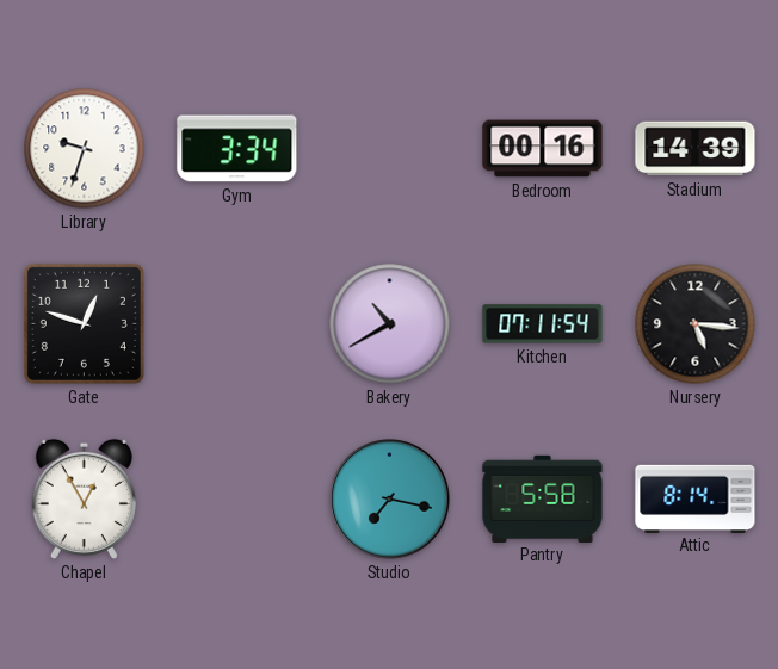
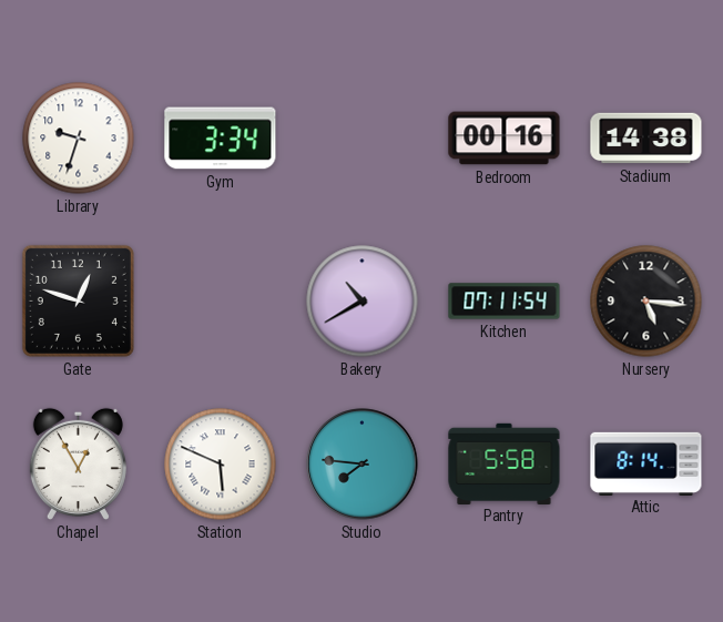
Stadium: 14:39 -> 14:38
Station: none -> 5:49
Studio: 7:17 -> 7:46
